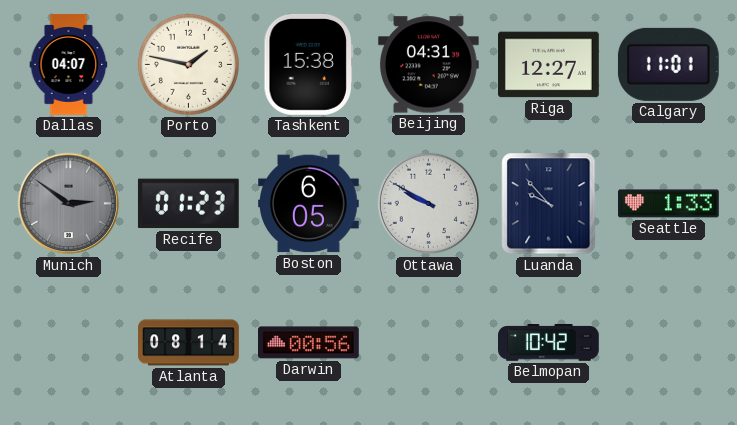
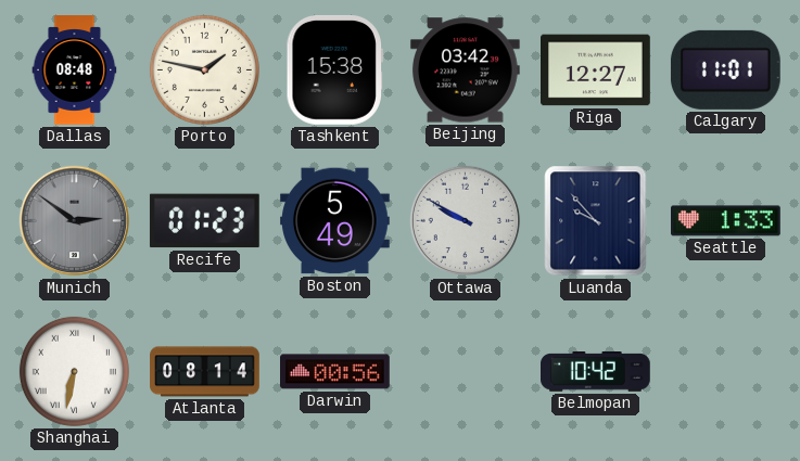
Dallas: 04:07 -> 08:48
Beijing: 04:31 -> 03:42
Boston: 6:05 -> 5:49
Shanghai: none -> 6:32
